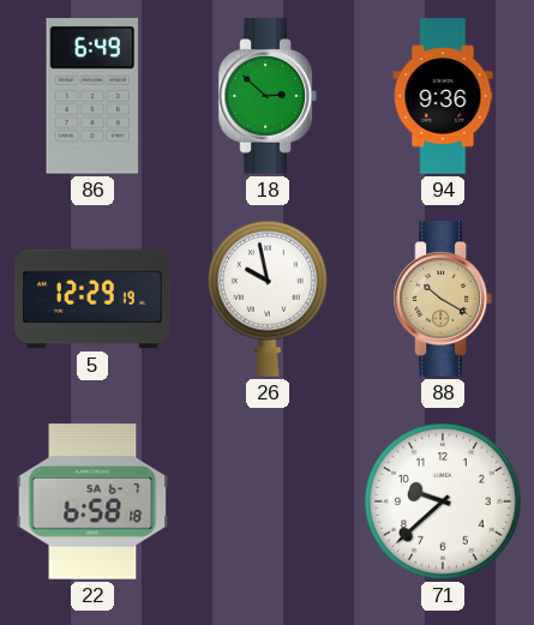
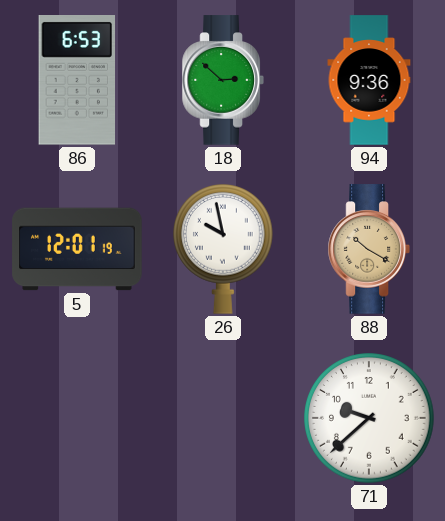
86: 6:49 -> 6:53
5: 12:29 -> 12:01
22: 6:58 -> none
